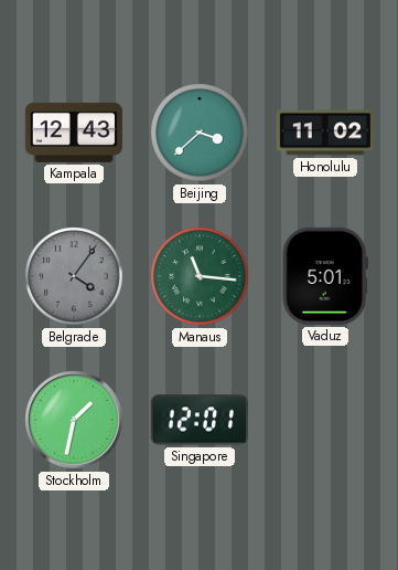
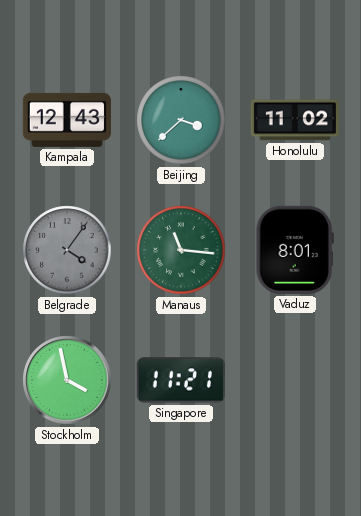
Vaduz: 5:01 -> 8:01
Stockholm: 1:32 -> 3:58
Singapore: 12:01 -> 11:21
